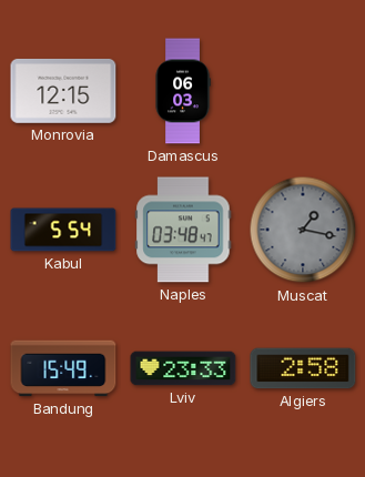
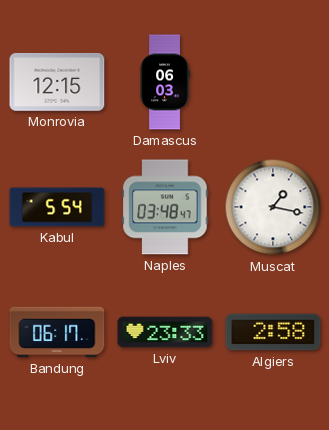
Muscat dial: grey -> white
Bandung: 15:49 -> 06:17
